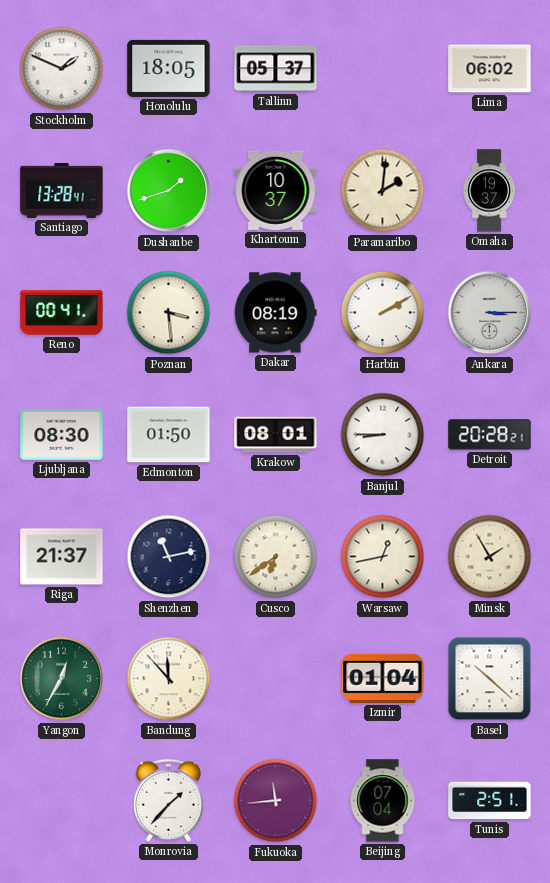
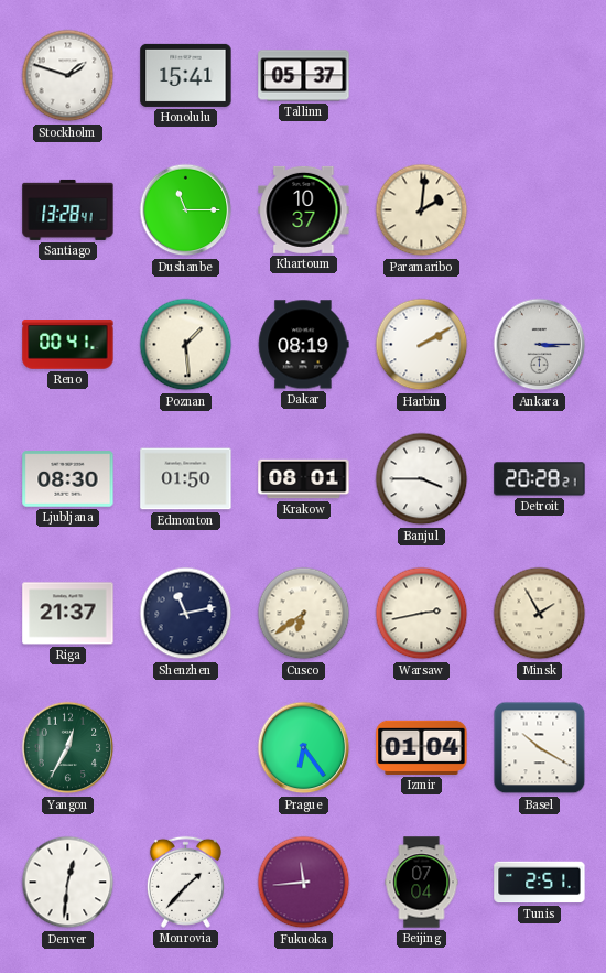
Stockholm: 1:49 -> 1:48
Honolulu: 18:05 -> 15:41
Lima: 06:02 -> none
Dushanbe: 1:42 -> 11:15
Omaha: 19:37 -> none
Poznan: 3:29 -> 1:29
Banjul: 8:45 -> 3:45
Warsaw: 12:43 -> 2:43
Bandung: 11:53 -> none
Prague: none -> 6:24
Basel: 10:22 -> 10:20
Denver: none -> 12:31
